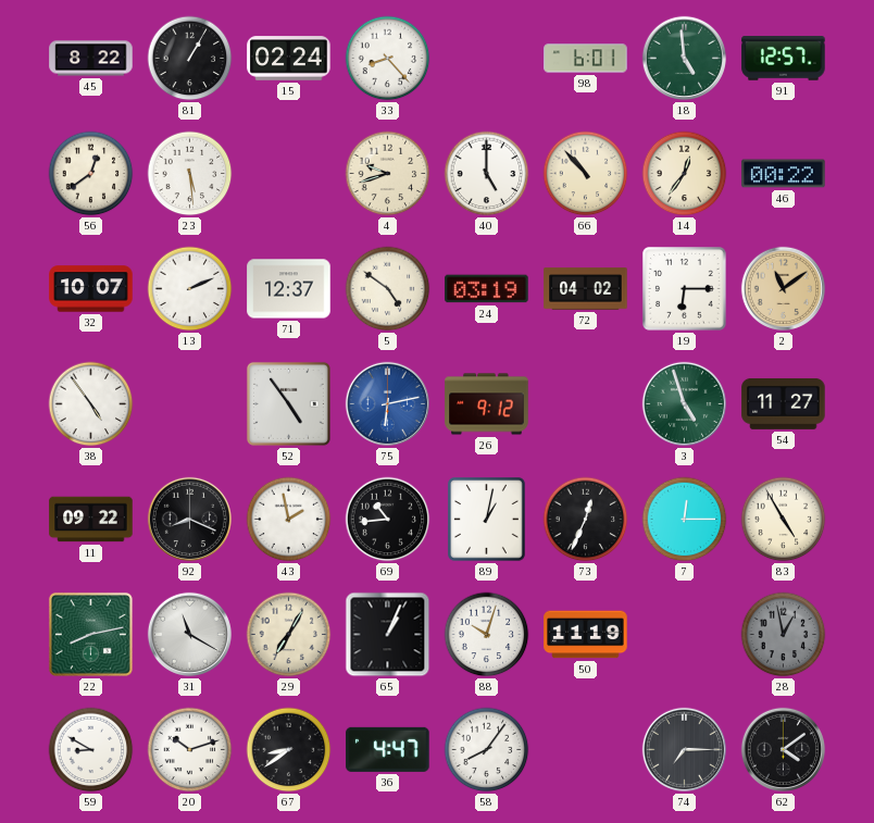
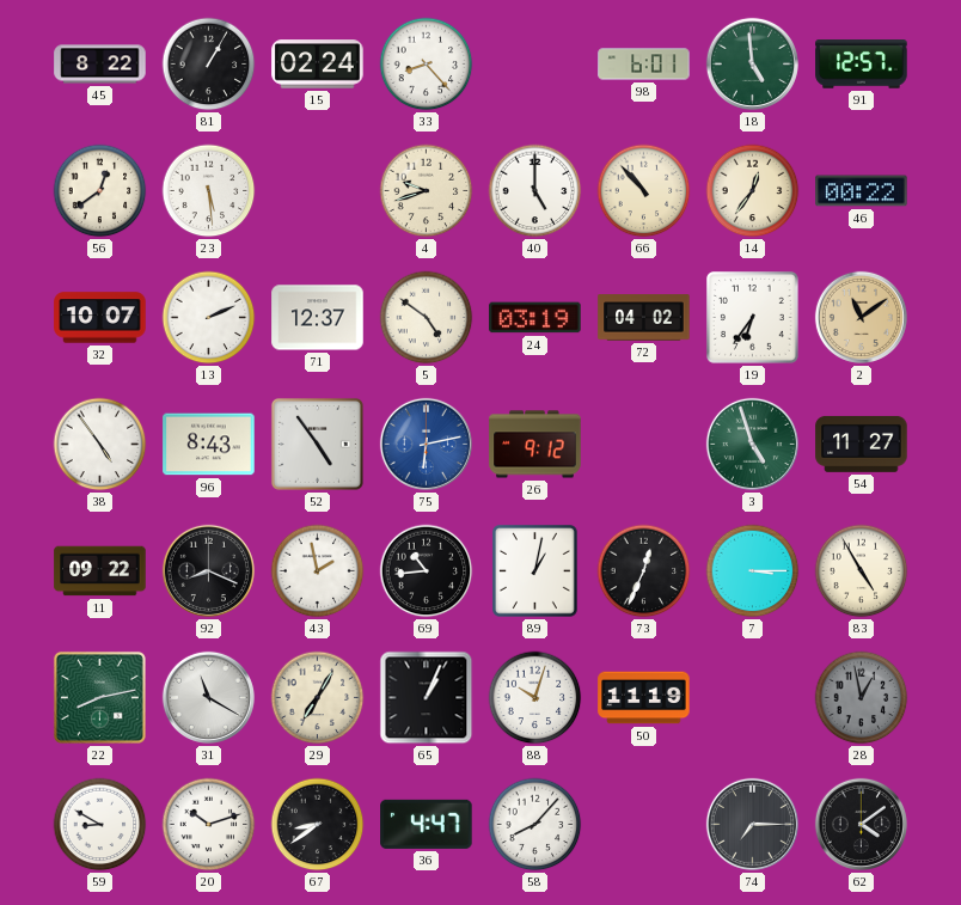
19: 6:15 -> 6:36
96: none -> 8:43
7: 12:15 -> 3:15
58: 8:06 -> 8:07
